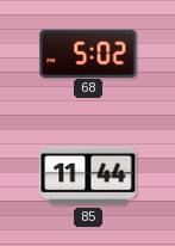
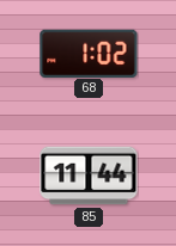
68: 5:02 -> 1:02
